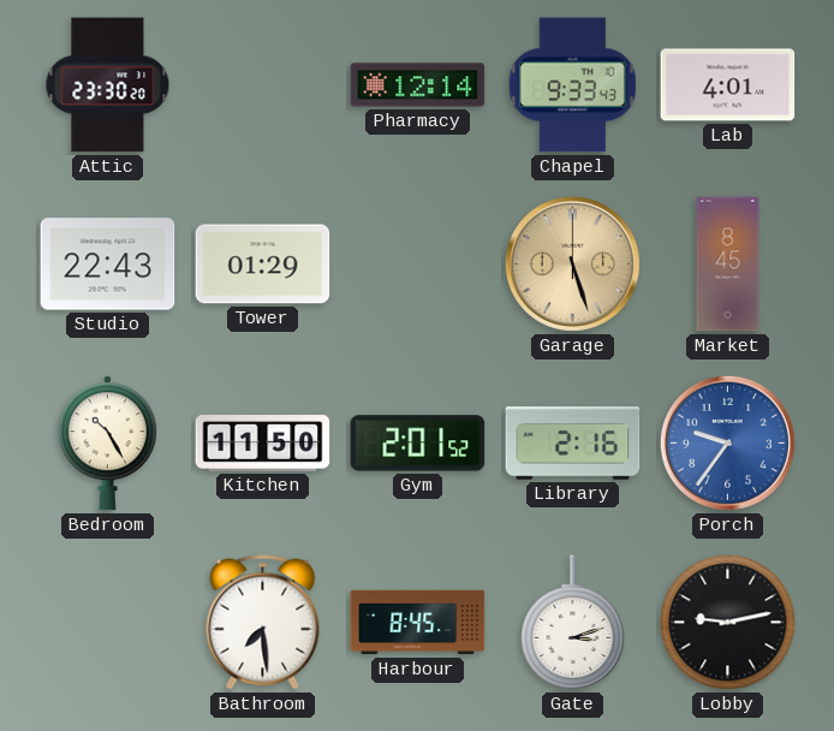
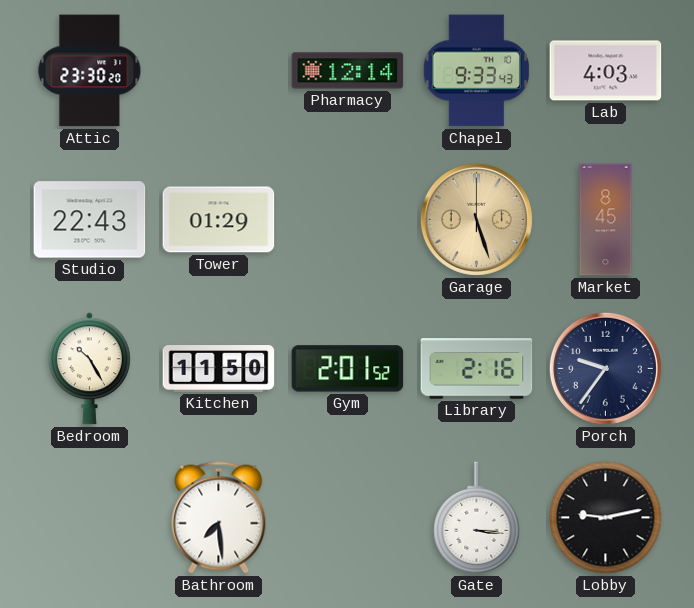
Lab: 4:01 -> 4:03
Porch dial: blue -> navy
Harbour: 8:45 -> none
Gate: 3:12 -> 3:16
